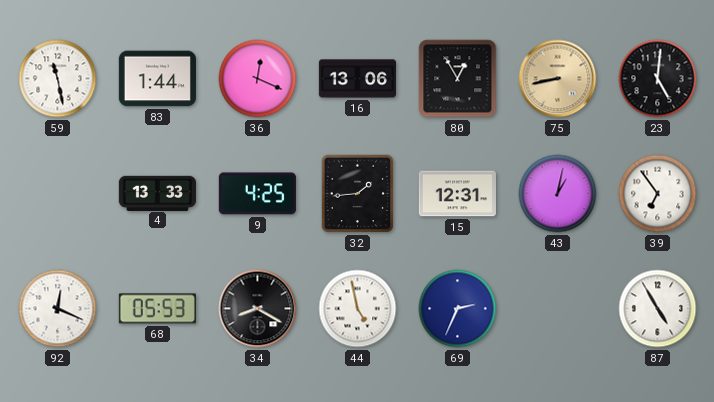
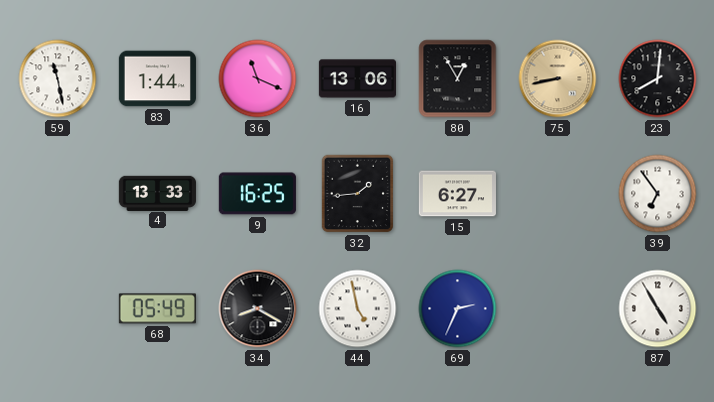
36: 12:19 -> 11:19
23: 5:01 -> 8:01
9: 4:25 -> 16:25
15: 12:31 -> 6:27
43: 1:02 -> none
92: 12:19 -> none
68: 05:53 -> 05:49
